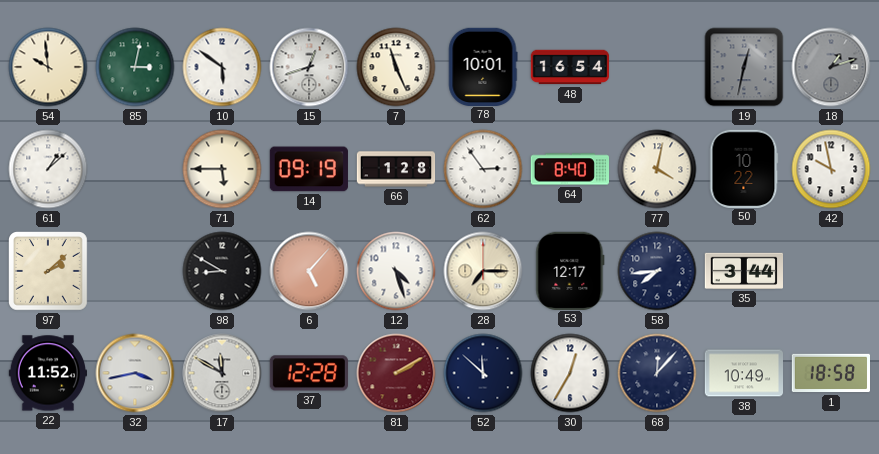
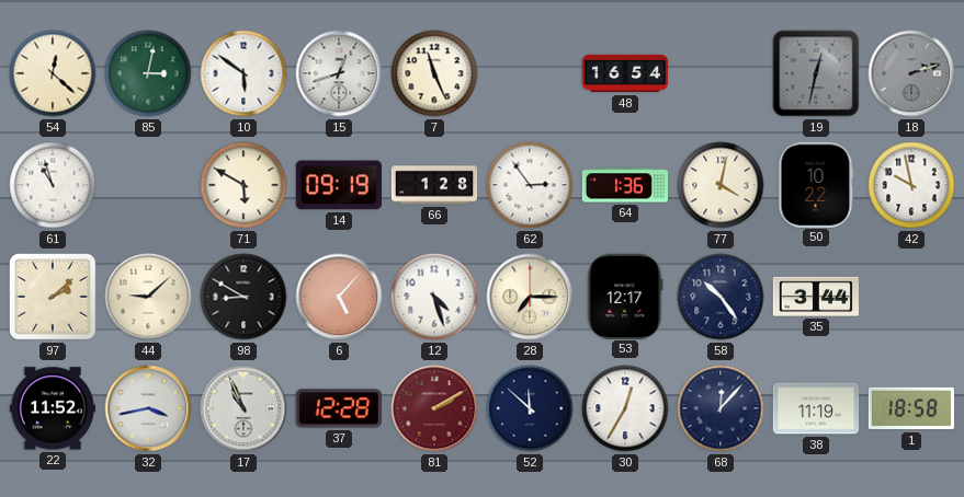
54: 9:59 -> 12:22
78: 10:01 -> none
18: 1:12 -> 2:12
61: 1:08 -> 10:57
71: 5:45 -> 5:50
64: 8:40 -> 1:36
44: none -> 9:08
58: 7:44 -> 10:24
17: 11:50 -> 10:56
38: 10:49 -> 11:19
